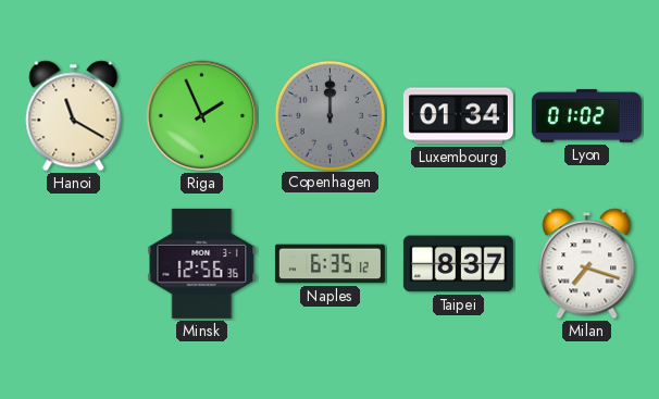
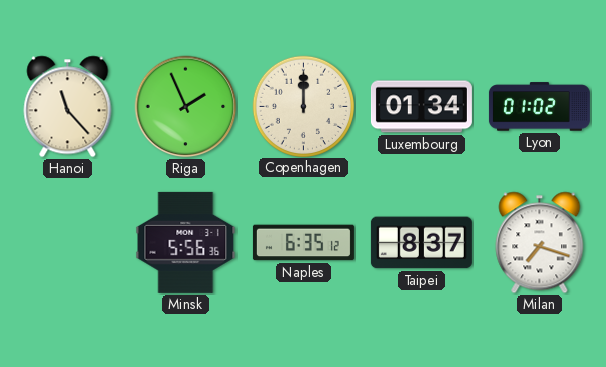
Hanoi: 11:20 -> 11:23
Copenhagen dial: grey -> cream
Minsk: 12:56 -> 5:56
